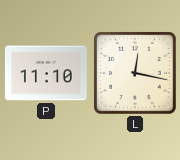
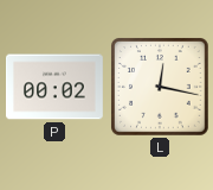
P: 11:10 -> 00:02
